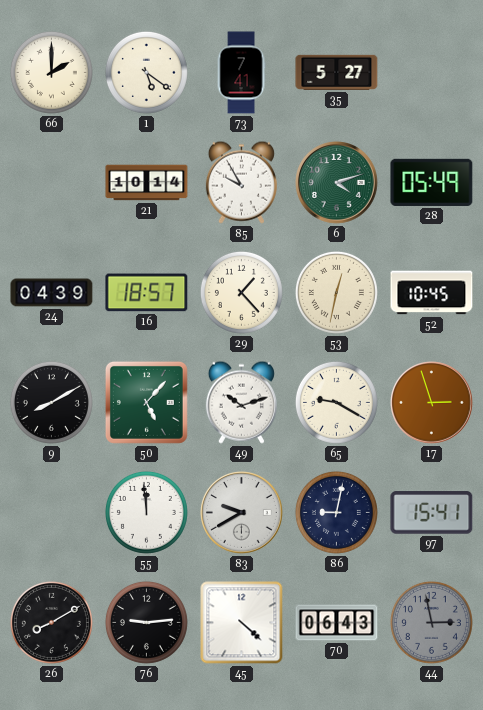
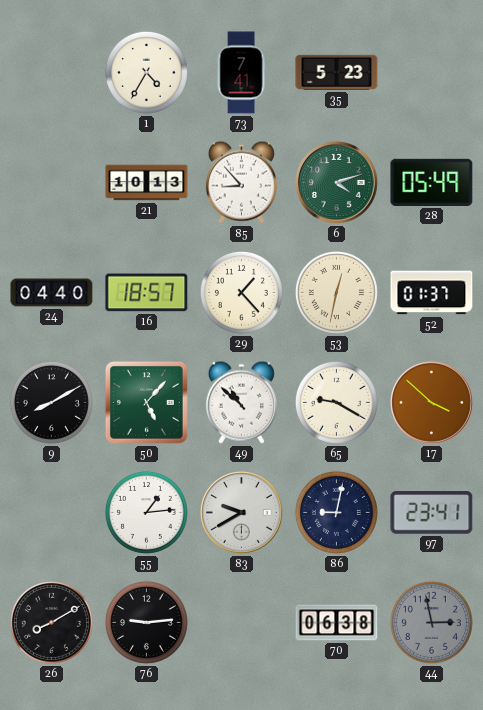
66: 2:00 -> none
1: 5:21 -> 4:35
35: 5:27 -> 5:23
21: 10:14 -> 10:13
85: 9:55 -> 8:53
24: 04:39 -> 04:40
52: 10:45 -> 01:37
49: 10:12 -> 10:52
17: 2:57 -> 3:52
55: 11:59 -> 1:14
97: 15:41 -> 23:41
45: 4:22 -> none
70: 06:43 -> 06:38
